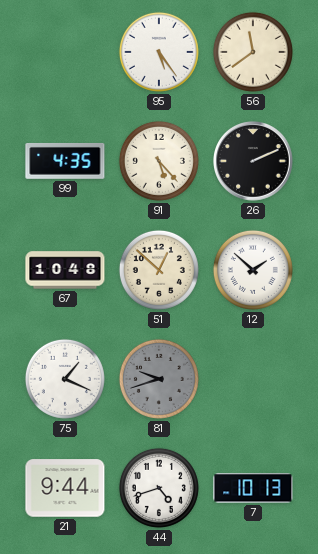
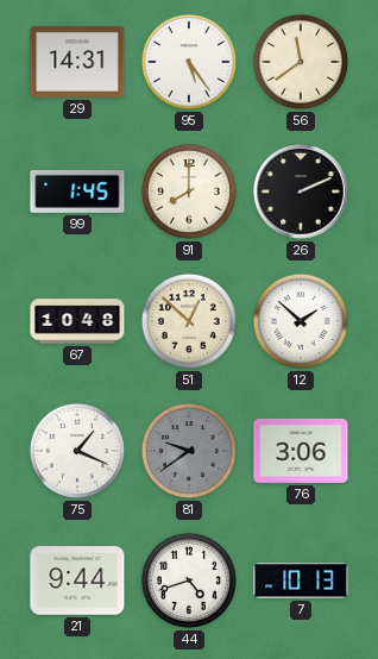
29: none -> 14:31
99: 4:35 -> 1:45
91: 5:23 -> 8:00
81: 9:42 -> 9:39
76: none -> 3:06
